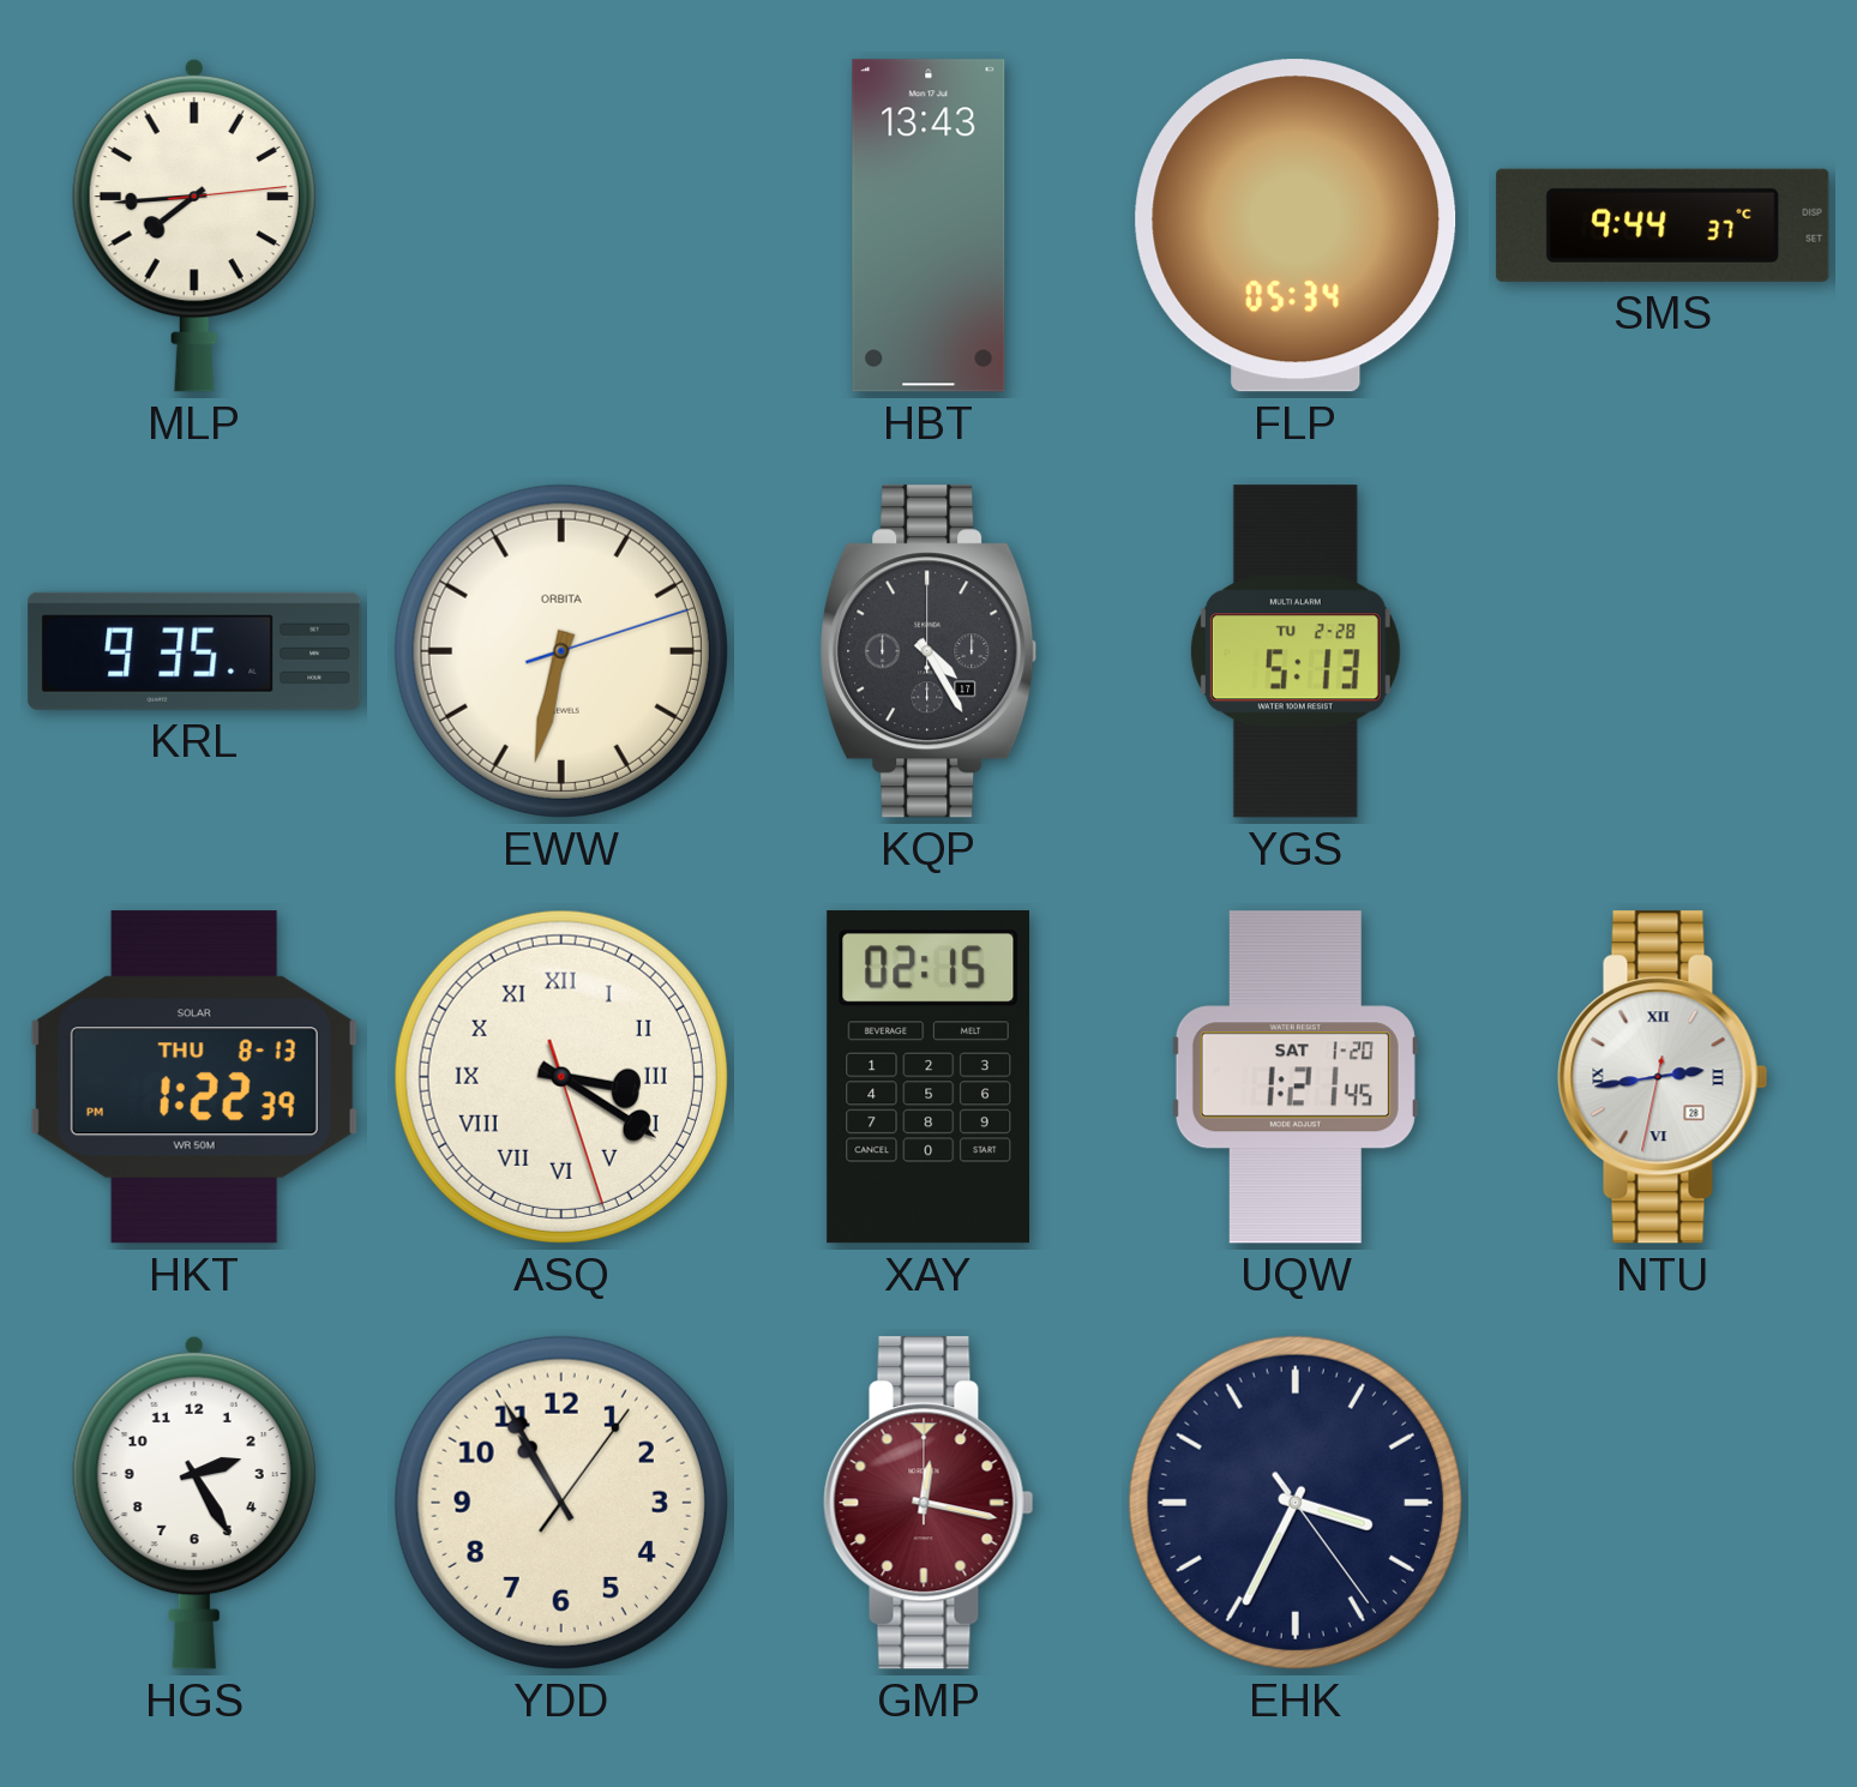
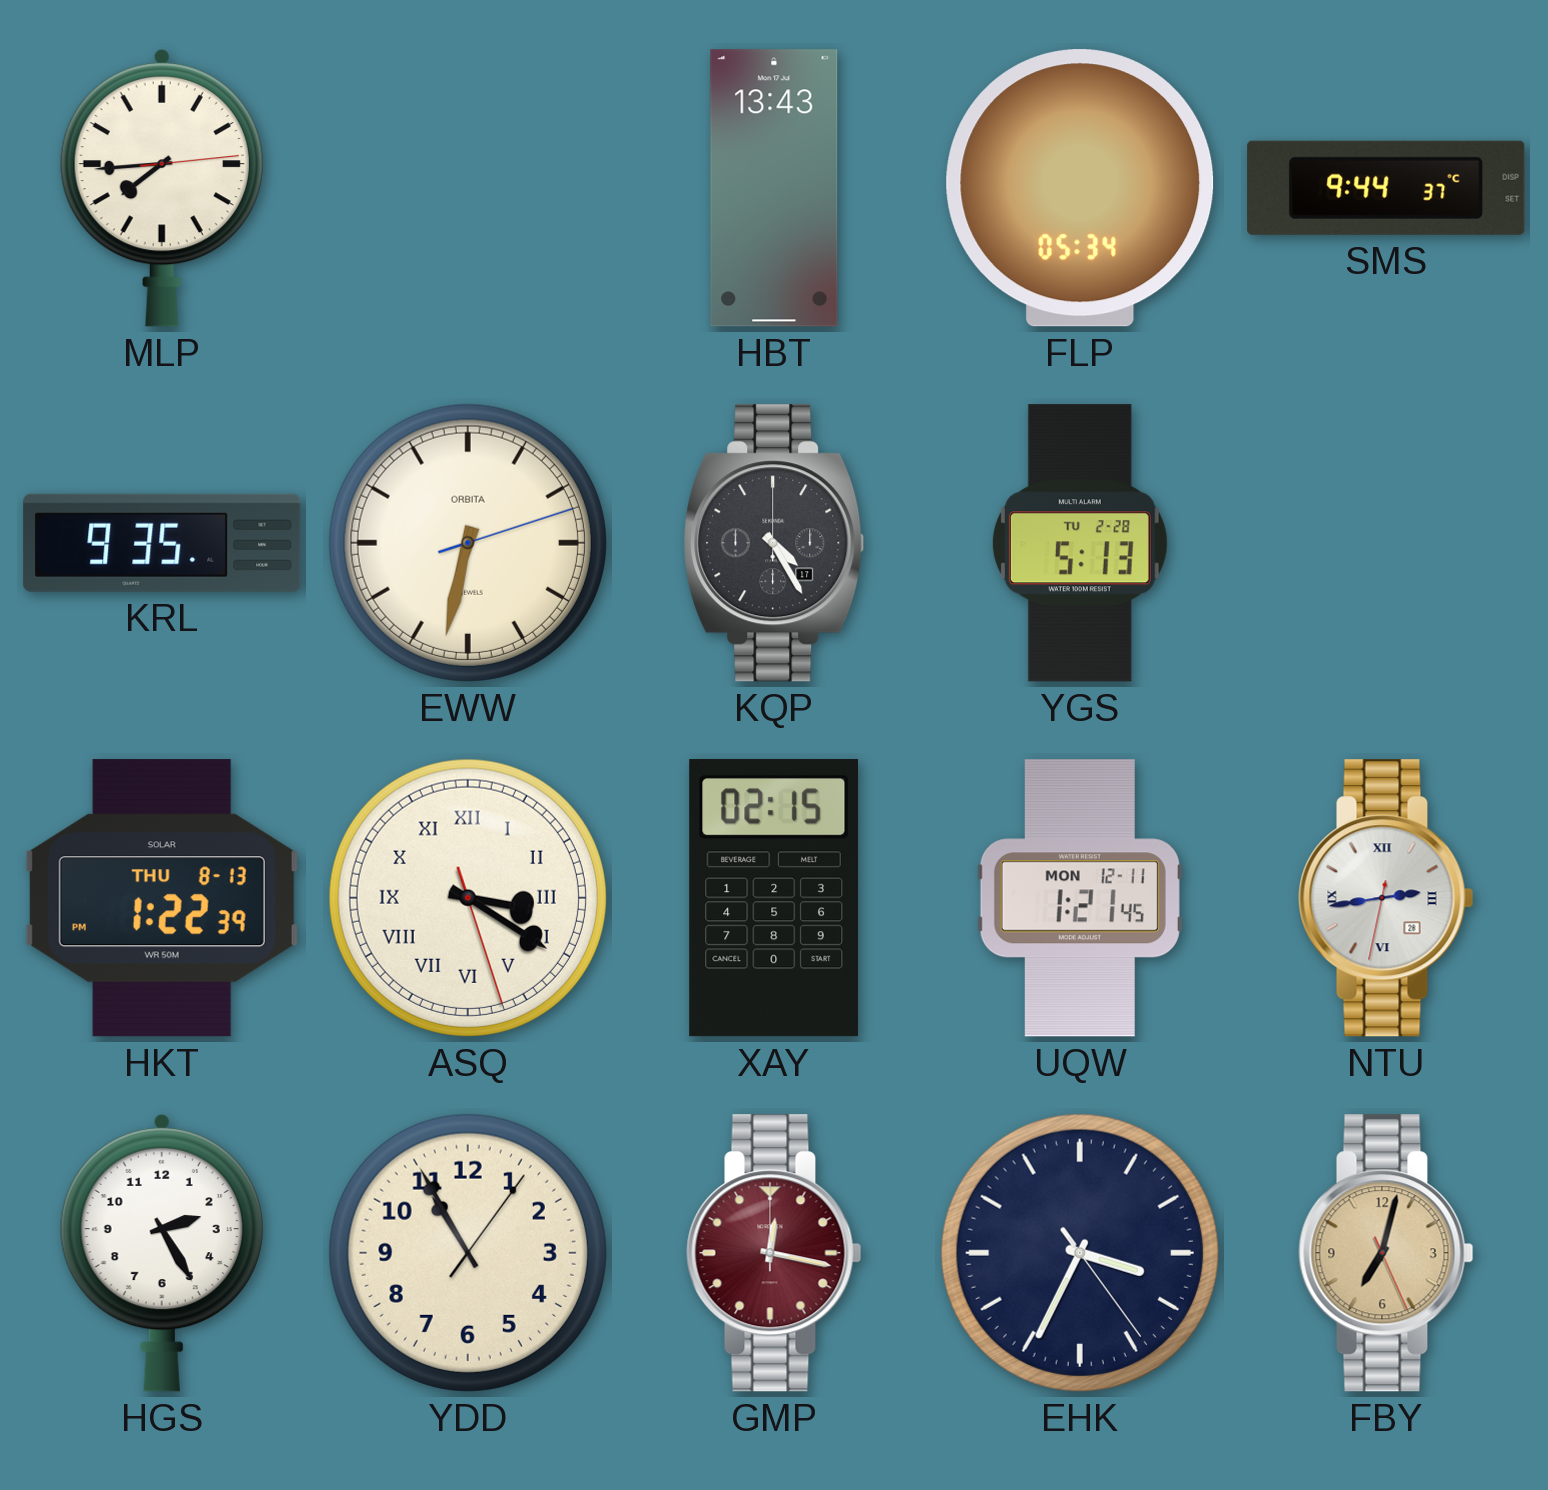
UQW date: SAT 1-20 -> MON 12-11
FBY: none -> 7:02
